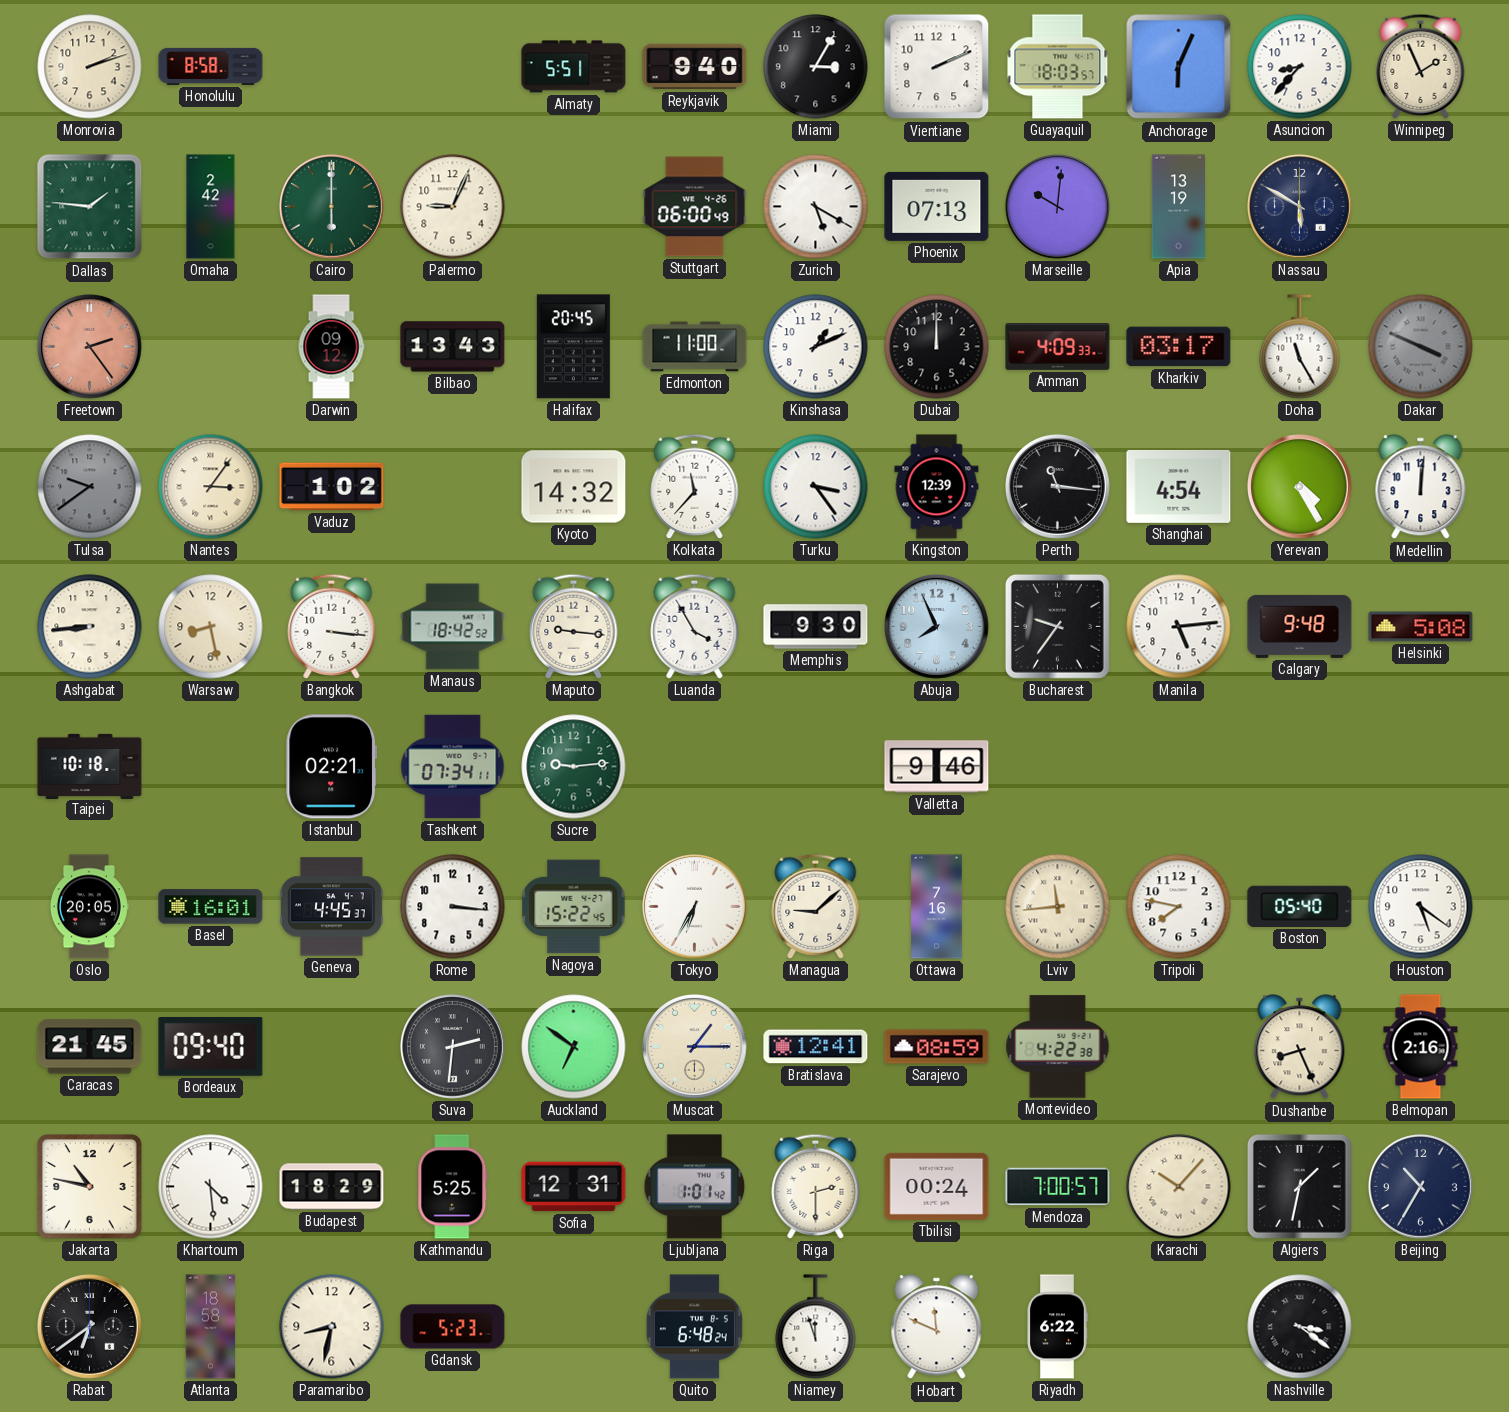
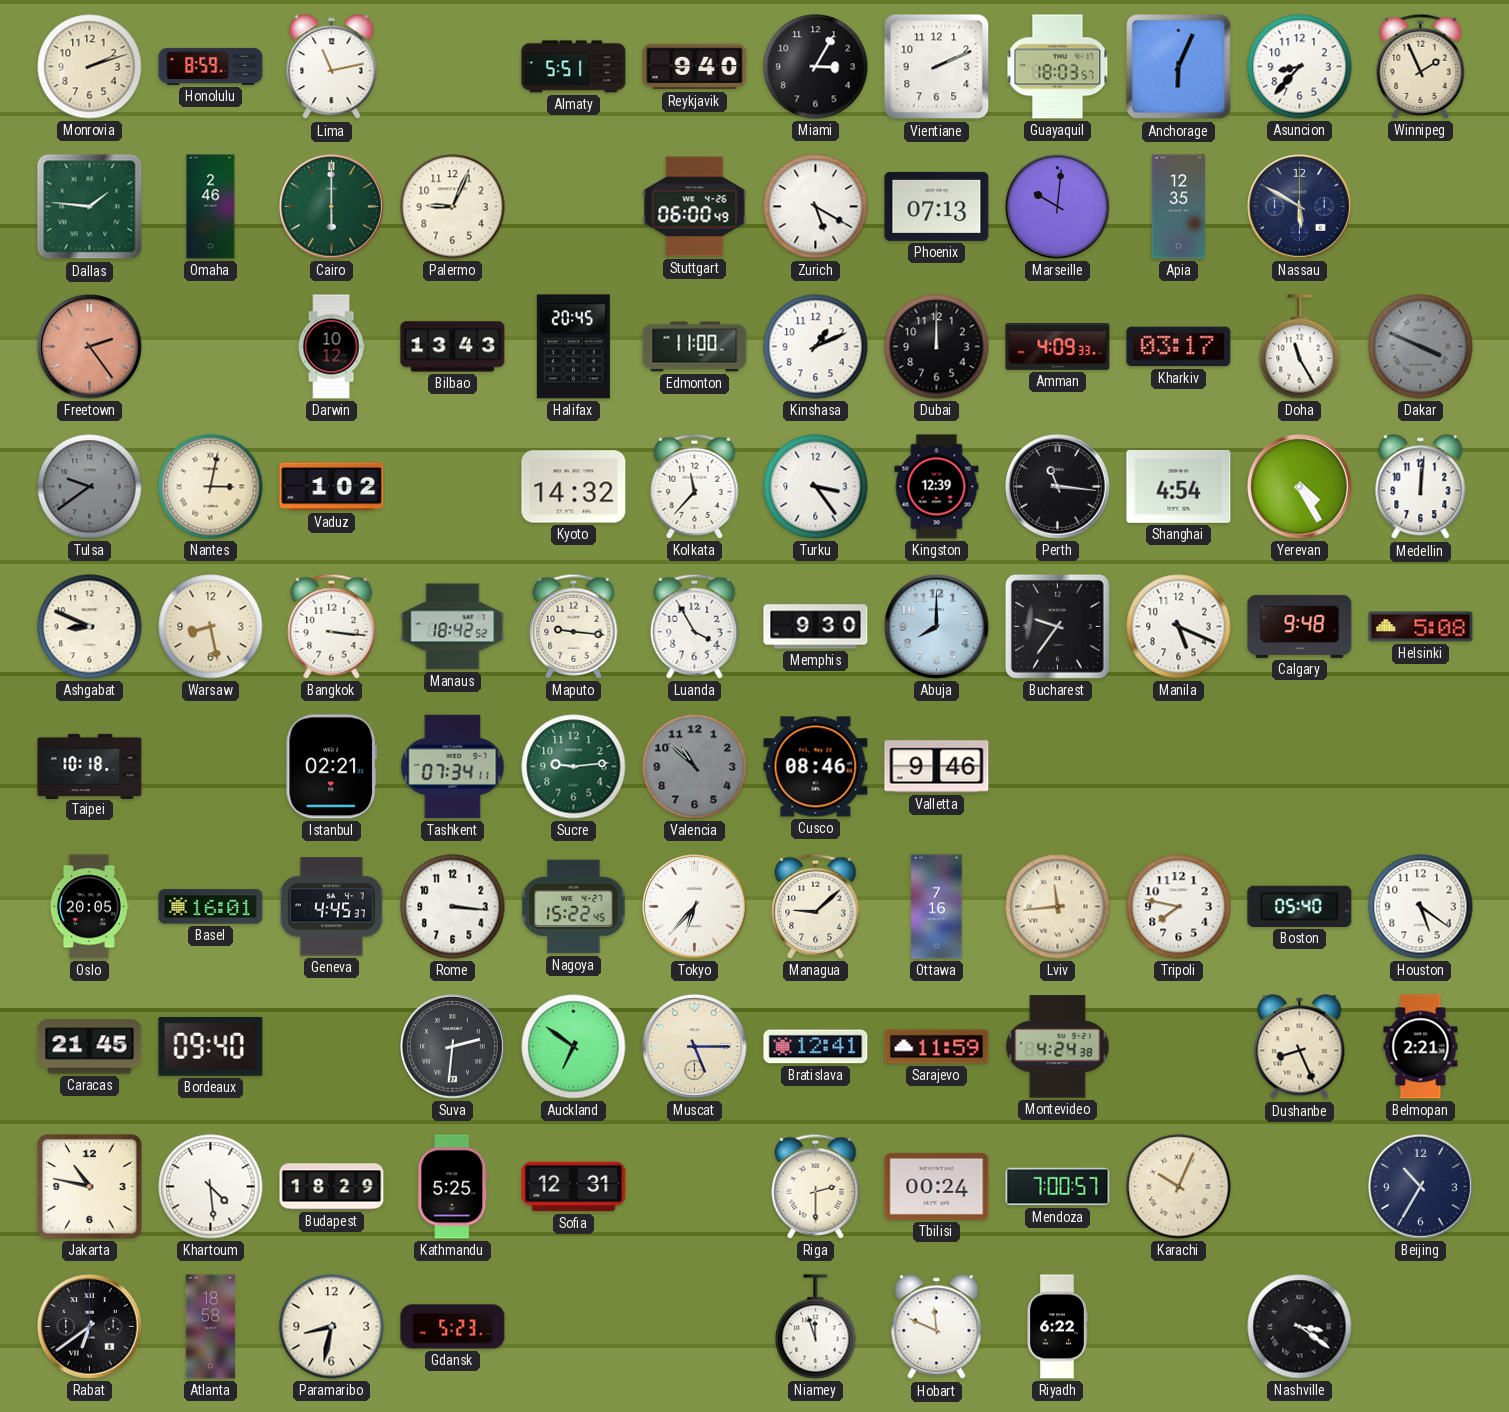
Honolulu: 8:58 -> 8:59
Lima: none -> 11:13
Omaha: 2:42 -> 2:46
Apia: 13:19 -> 12:35
Darwin: 09:12 -> 10:12
Nantes: 3:06 -> 3:02
Ashgabat: 8:44 -> 8:49
Abuja: 7:56 -> 8:00
Manila: 5:14 -> 5:19
Valencia: none -> 10:52
Cusco: none -> 08:46
Tokyo: 6:35 -> 6:37
Muscat: 1:15 -> 5:15
Sarajevo: 08:59 -> 11:59
Montevideo: 4:22 -> 4:24
Belmopan: 2:16 -> 2:21
Ljubljana: 1:01 -> none
Karachi: 10:07 -> 10:04
Algiers: 1:32 -> none
Quito: 6:48 -> none
